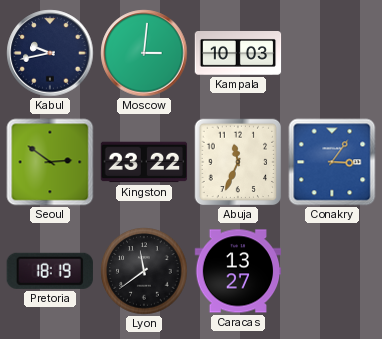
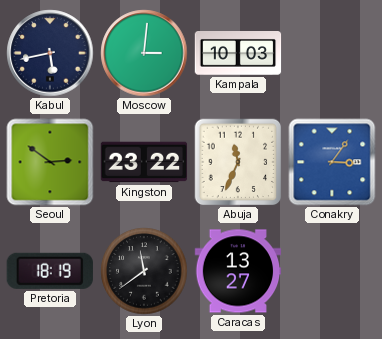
Kabul: 9:43 -> 5:43
